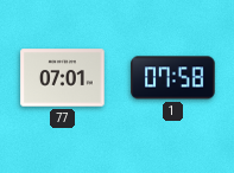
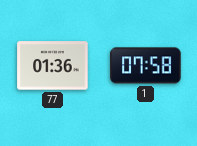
77: 07:01 -> 01:36
